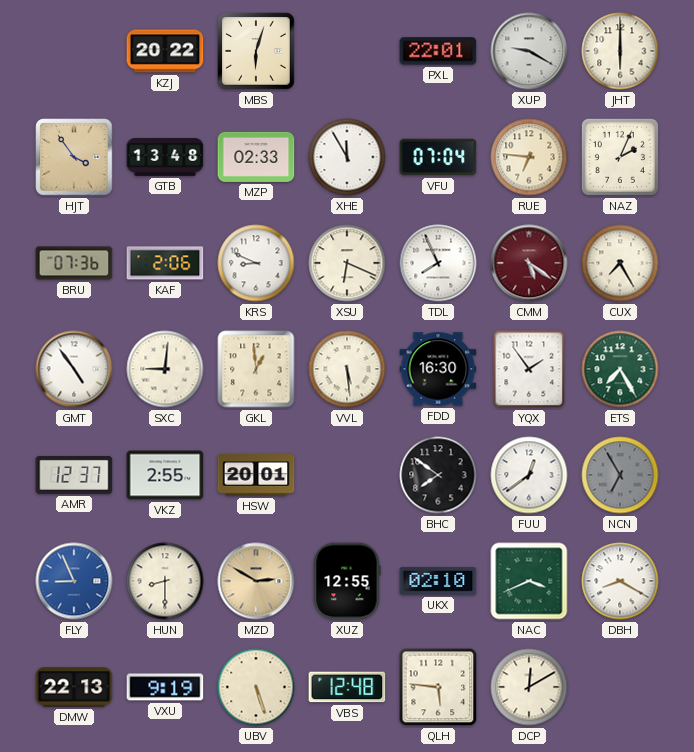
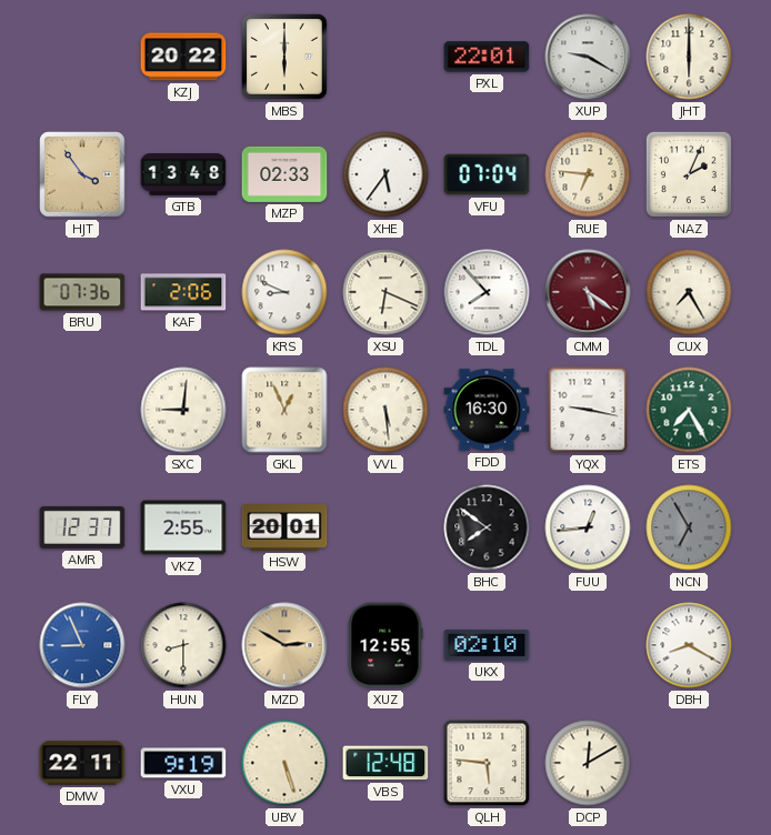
MBS: 6:03 -> 6:00
XHE: 11:55 -> 5:36
TDL: 7:56 -> 7:53
GMT: 4:54 -> none
GKL: 12:59 -> 12:56
YQX: 1:54 -> 9:17
FUU: 12:39 -> 12:44
NAC: 3:41 -> none
DMW: 22:13 -> 22:11
